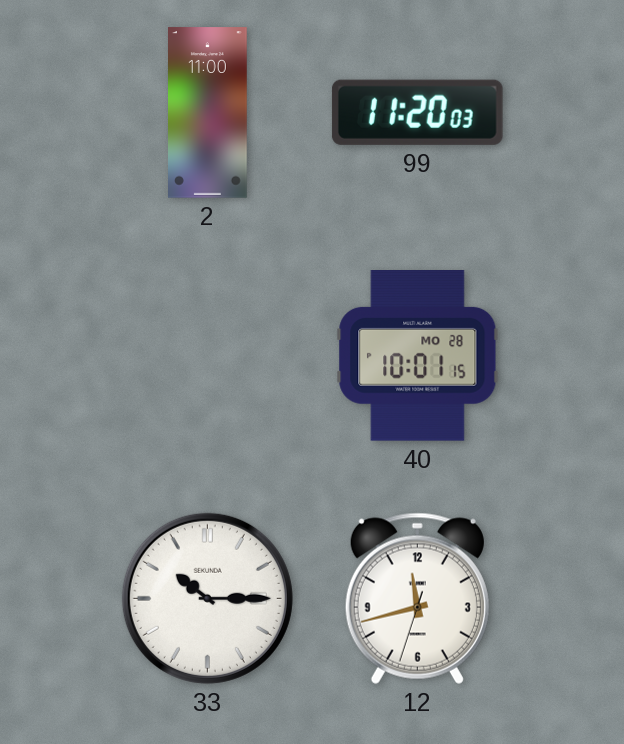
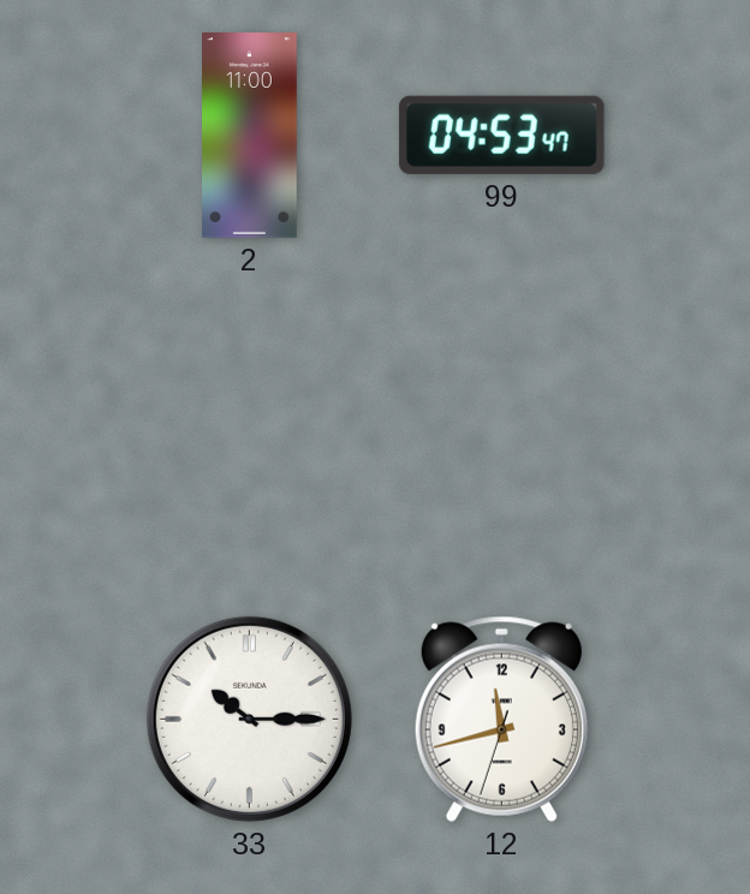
99: 11:20 -> 04:53
40: 10:01 -> none
